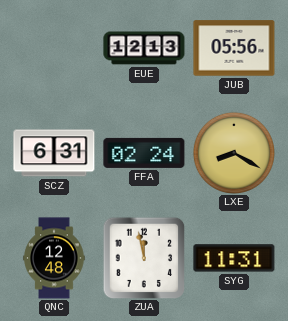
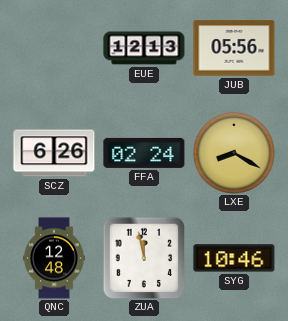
SCZ: 6:31 -> 6:26
SYG: 11:31 -> 10:46
